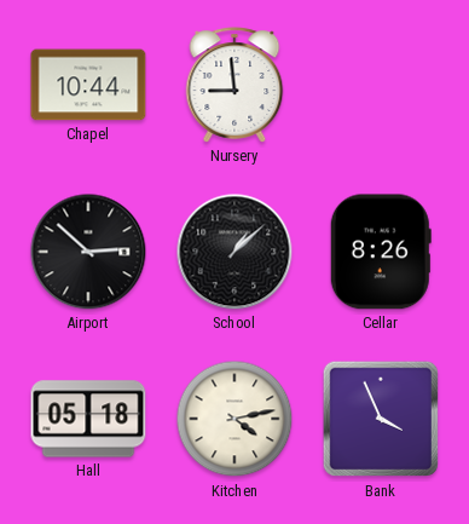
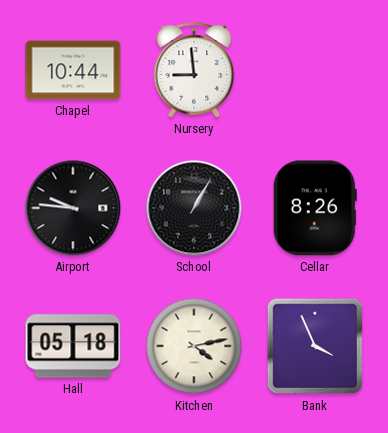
Airport: 2:52 -> 9:46
School: 1:08 -> 1:05
